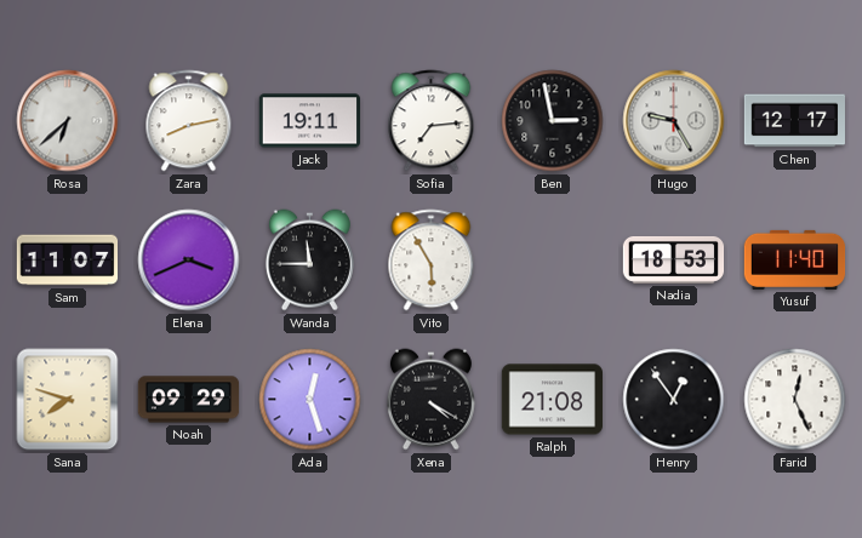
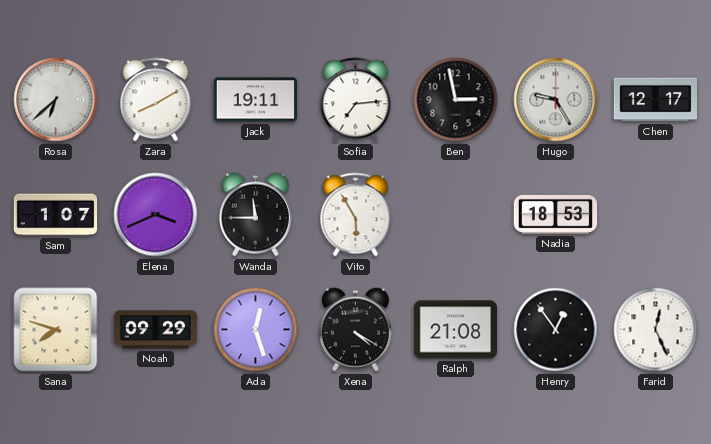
Zara: 8:13 -> 8:10
Sam: 11:07 -> 1:07
Yusuf: 11:40 -> none
